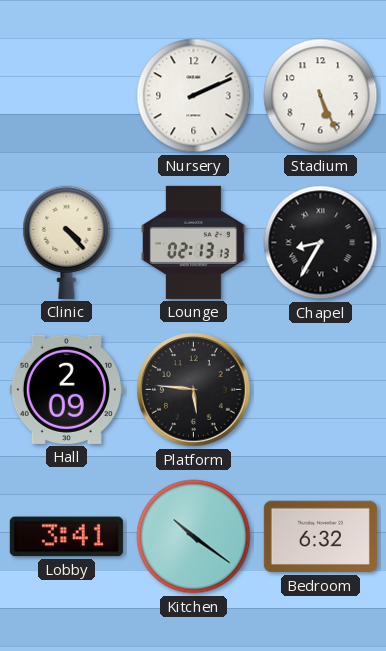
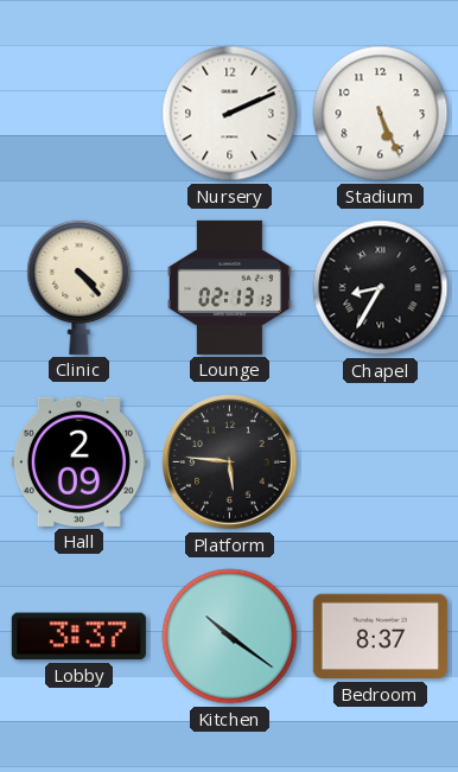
Lobby: 3:41 -> 3:37
Bedroom: 6:32 -> 8:37
